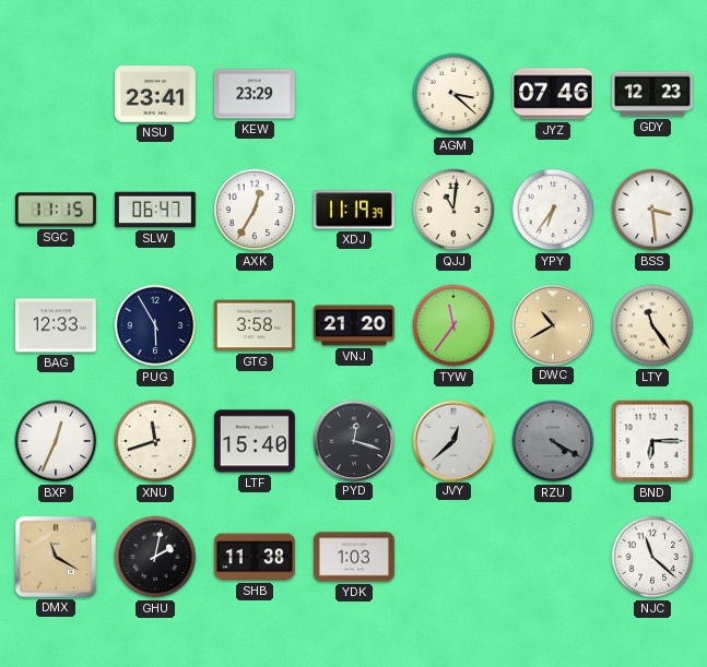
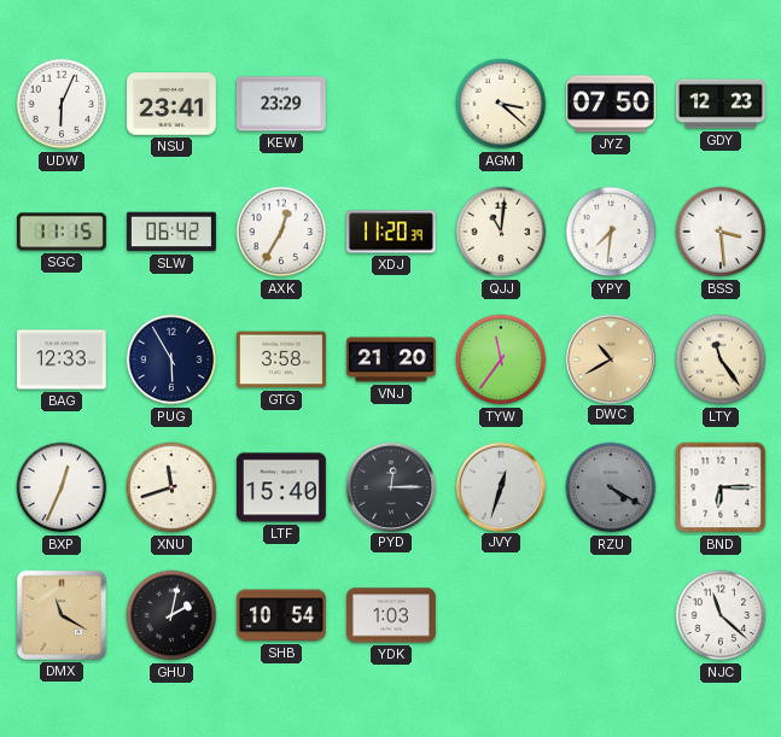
UDW: none -> 6:04
JYZ: 07:46 -> 07:50
SLW: 06:47 -> 06:42
XDJ: 11:19 -> 11:20
YPY: 6:36 -> 7:31
PYD: 12:18 -> 12:15
JVY: 12:38 -> 12:33
SHB: 11:38 -> 10:54
